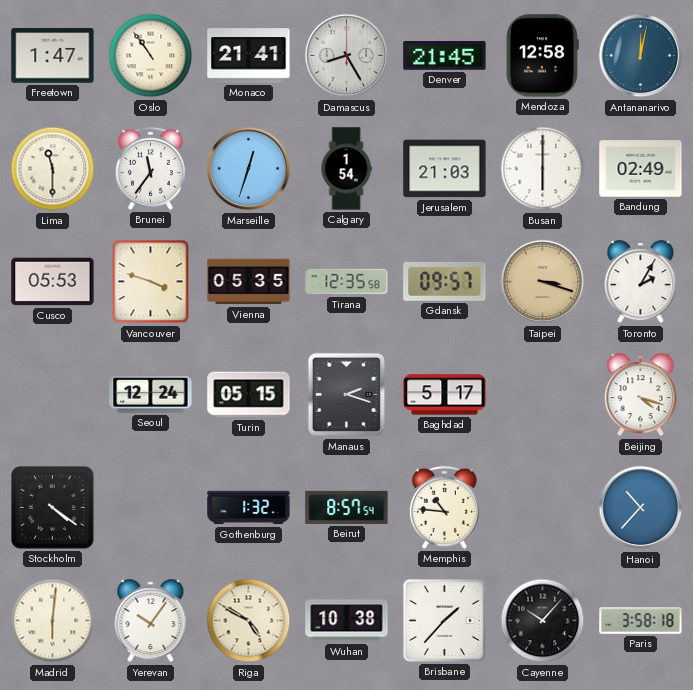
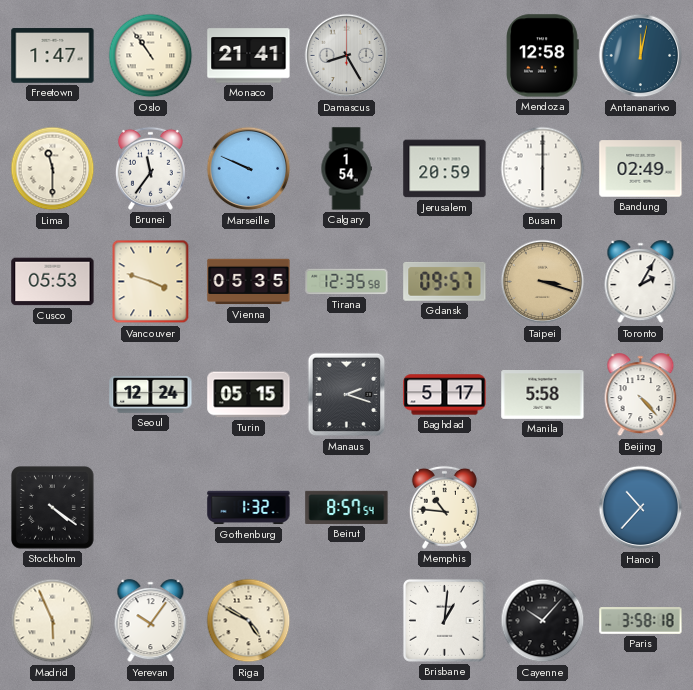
Denver: 21:45 -> none
Marseille: 12:33 -> 9:49
Jerusalem: 21:03 -> 20:59
Manila: none -> 5:58
Beijing: 4:18 -> 4:23
Madrid: 6:01 -> 5:56
Wuhan: 10:38 -> none
Brisbane: 1:37 -> 1:01
